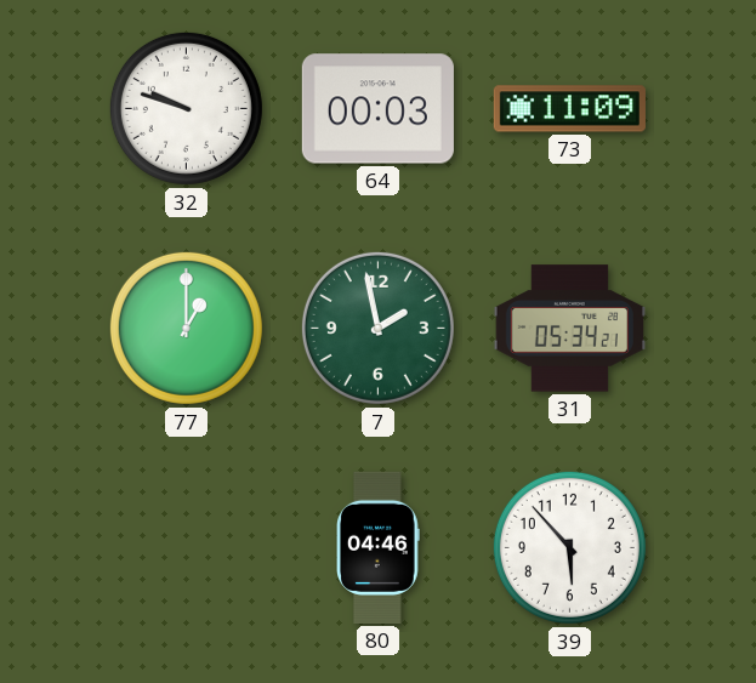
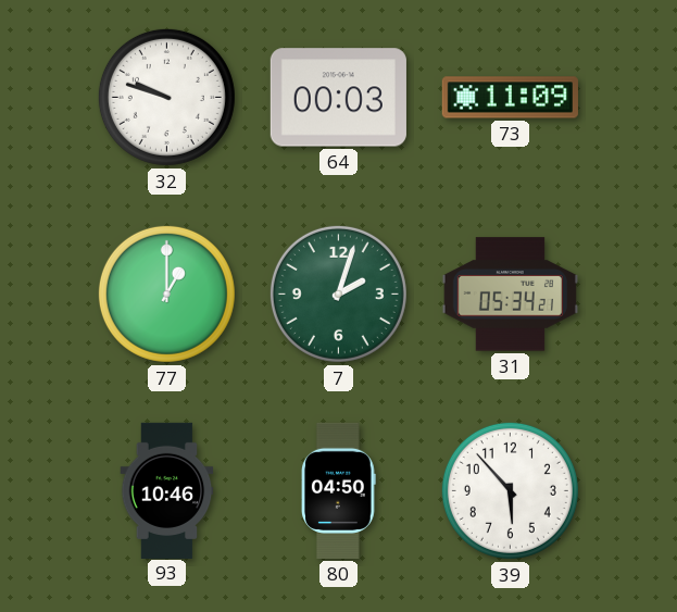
7: 1:58 -> 2:03
93: none -> 10:46
80: 04:46 -> 04:50
